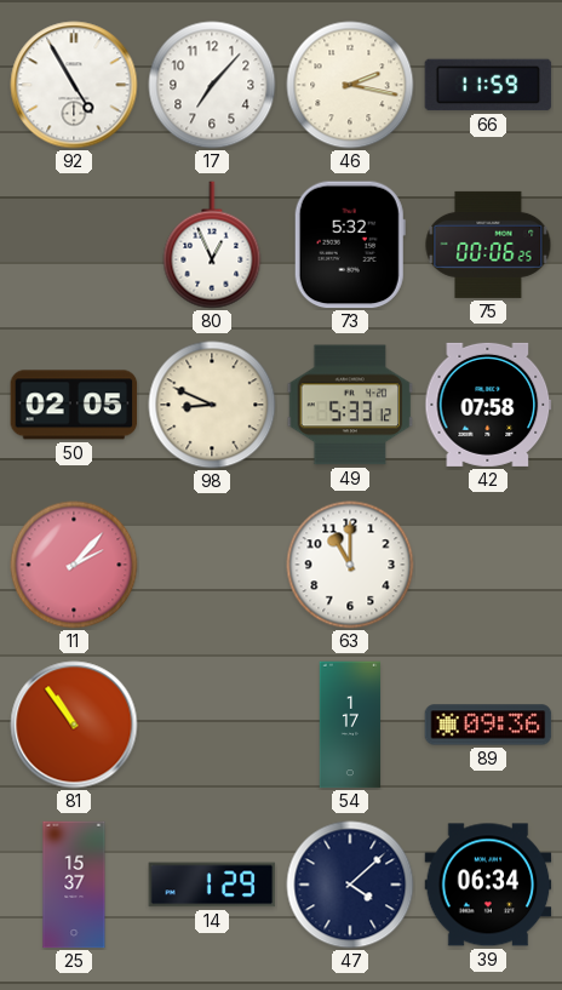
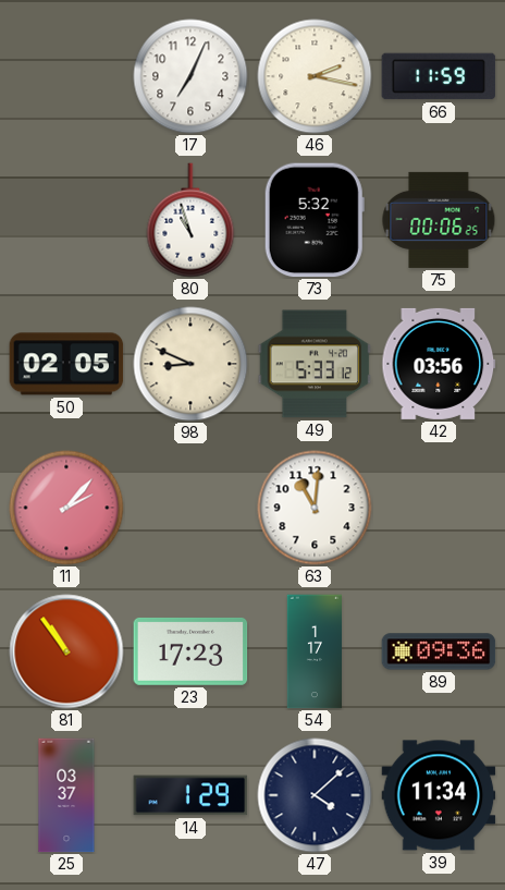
92: 4:55 -> none
17: 7:07 -> 7:04
80: 12:56 -> 10:57
42: 07:58 -> 03:56
63: 11:00 -> 11:01
23: none -> 17:23
25: 15:37 -> 03:37
39: 06:34 -> 11:34
